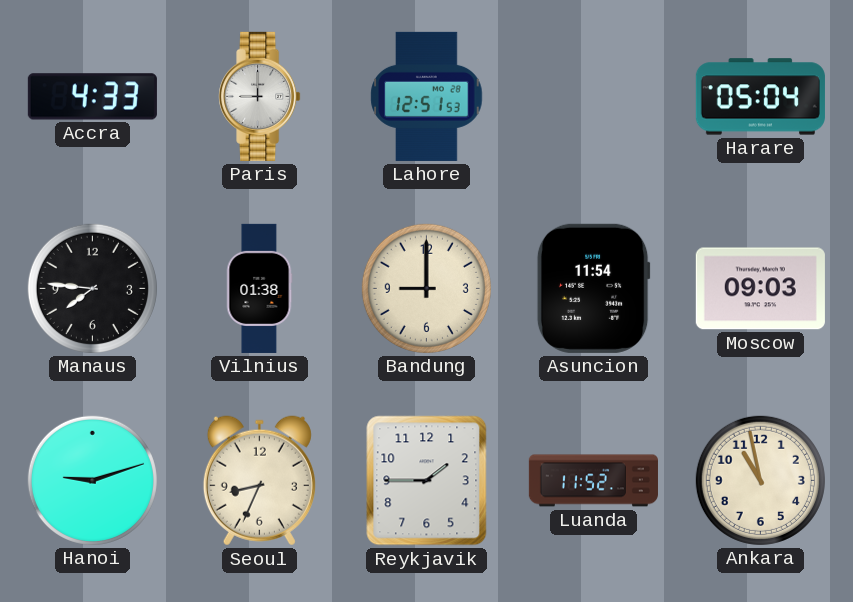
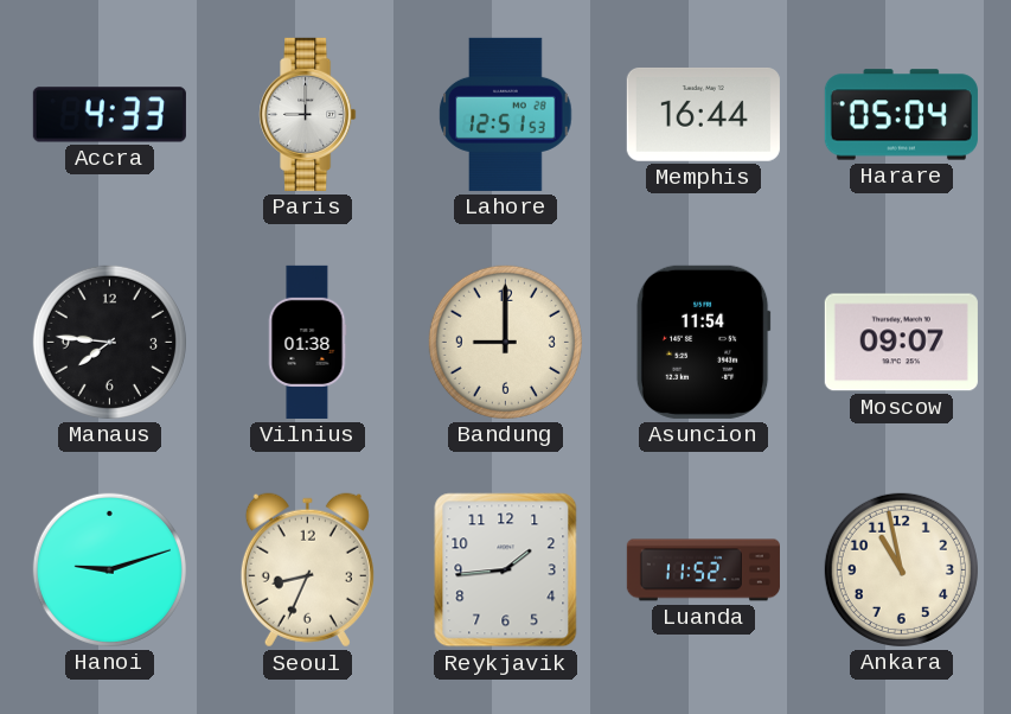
Memphis: none -> 16:44
Moscow: 09:03 -> 09:07
Reykjavik: 1:45 -> 1:44
